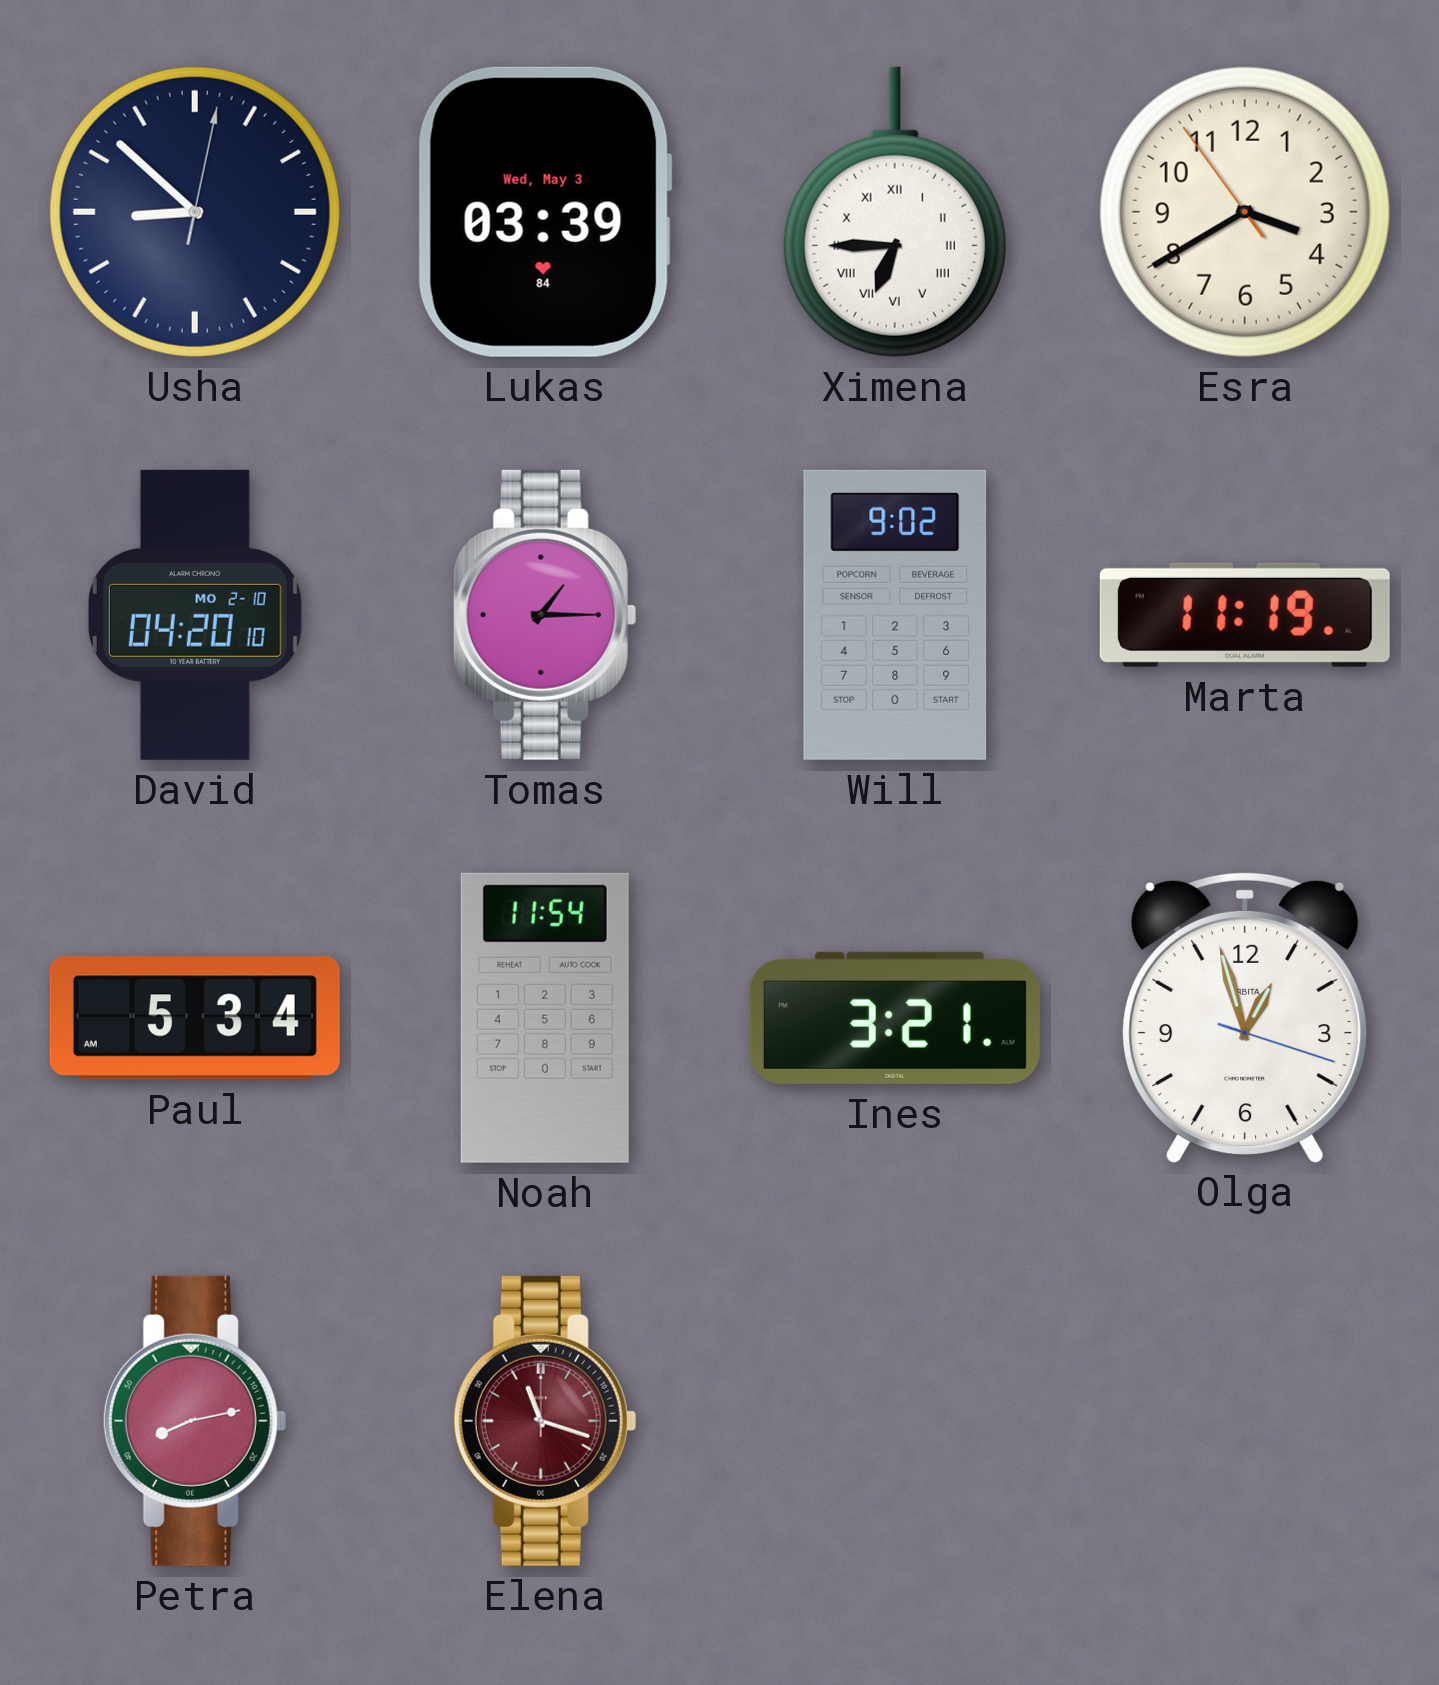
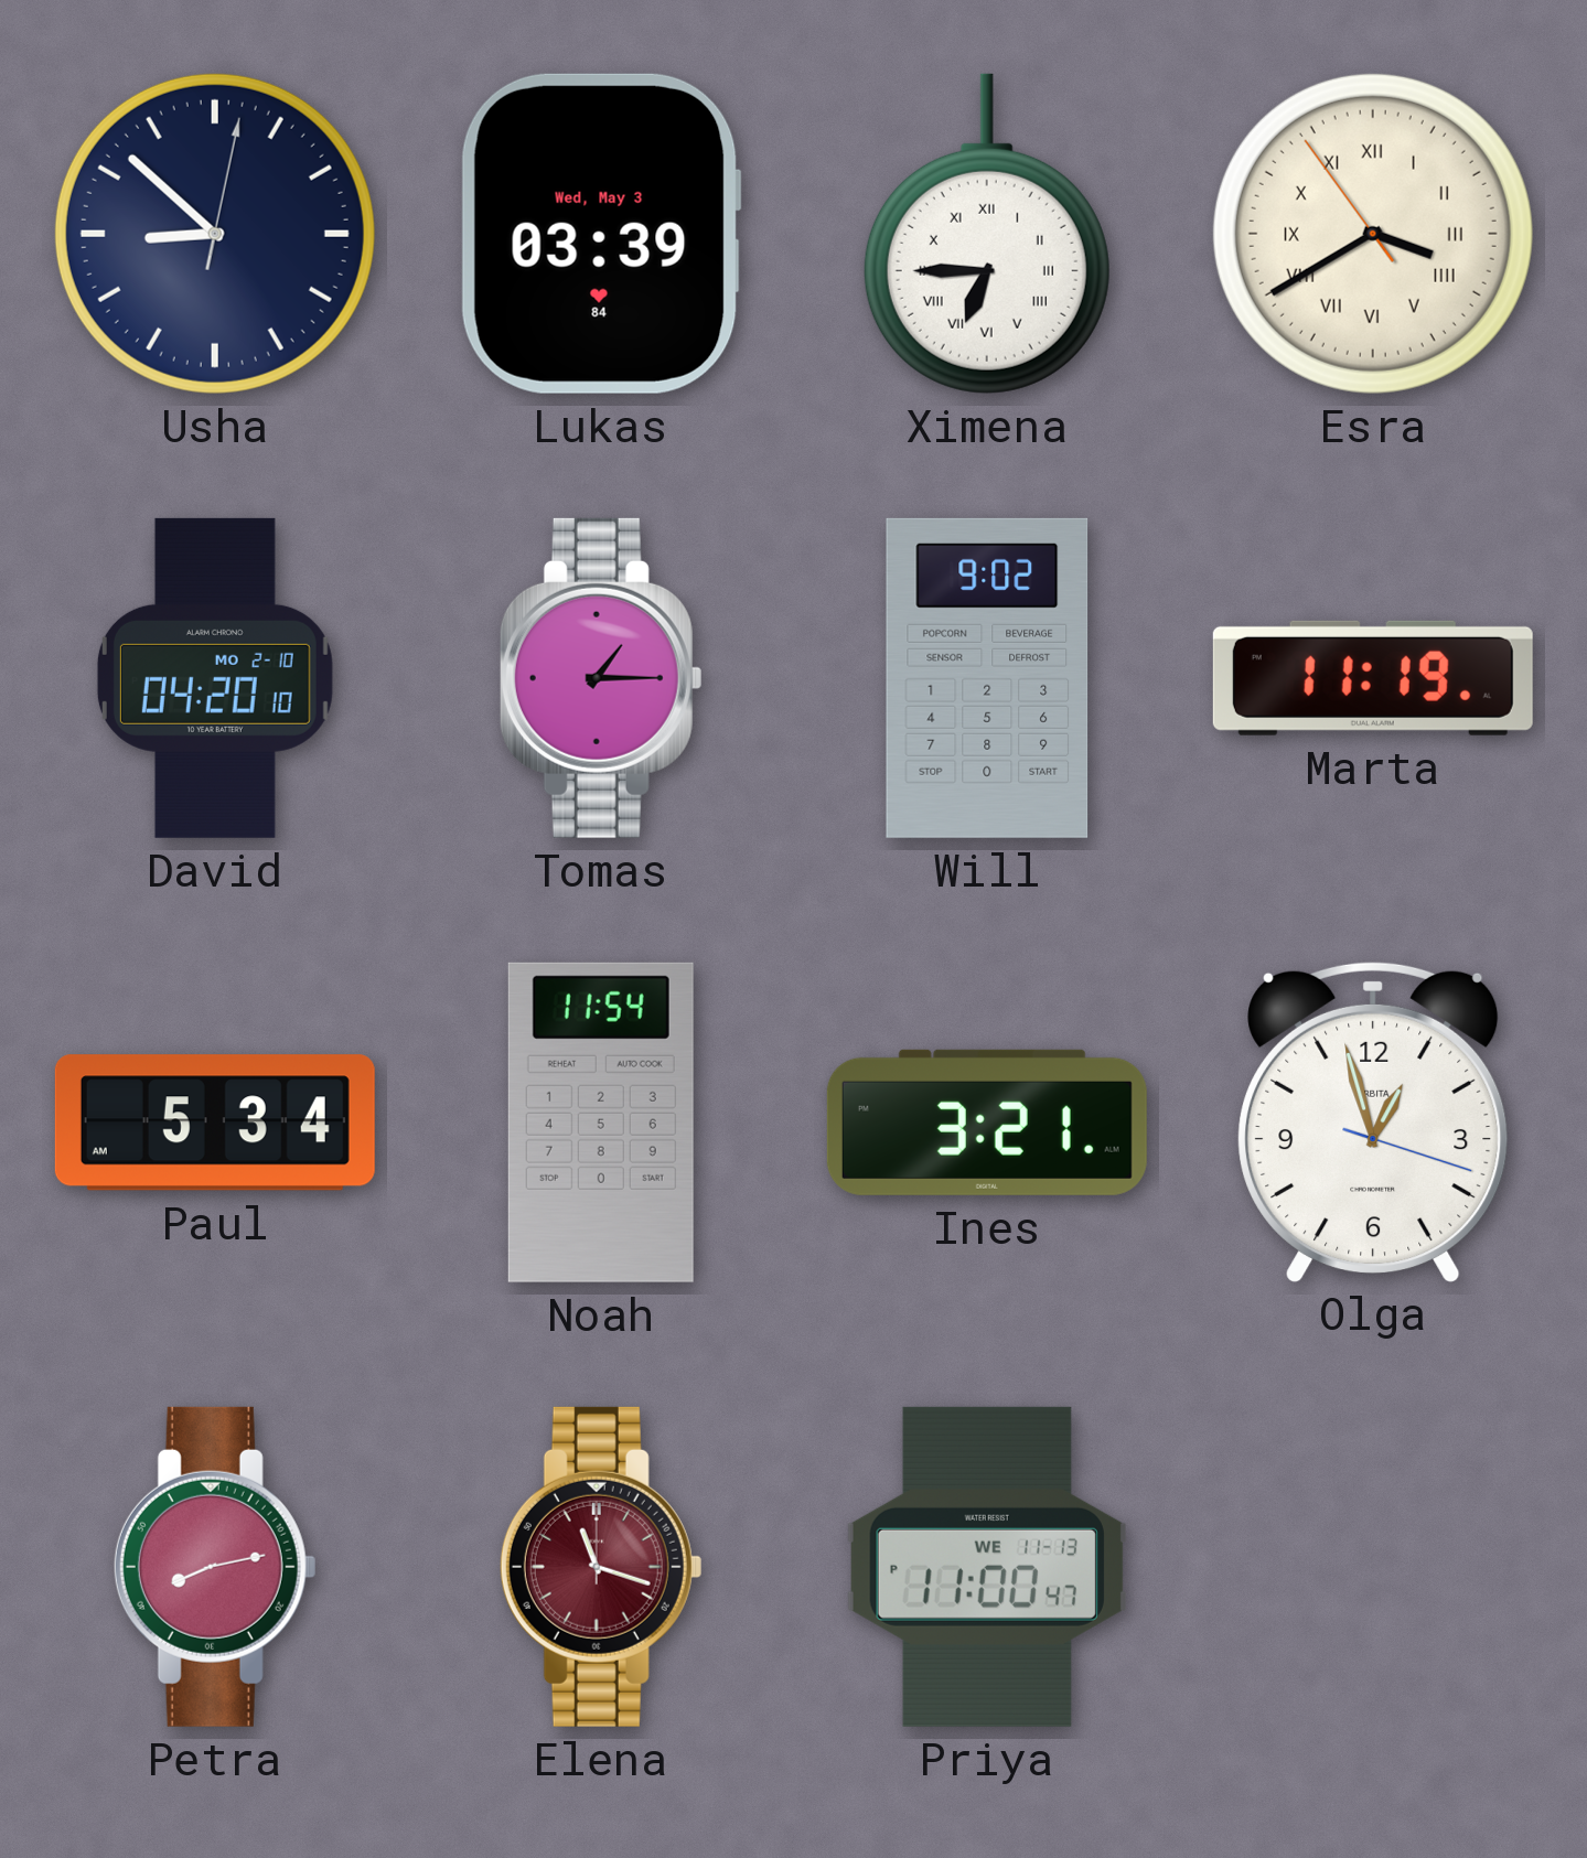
Esra numerals: Arabic -> Roman
Priya: none -> 11:00
